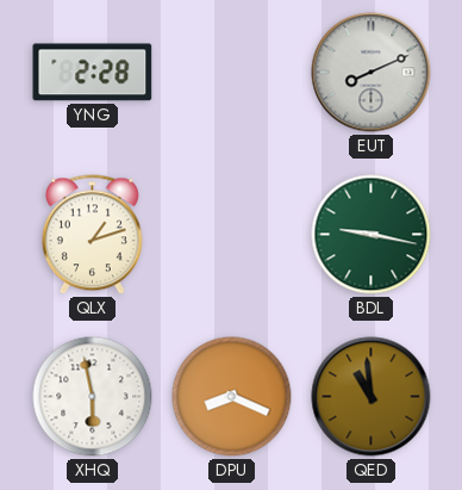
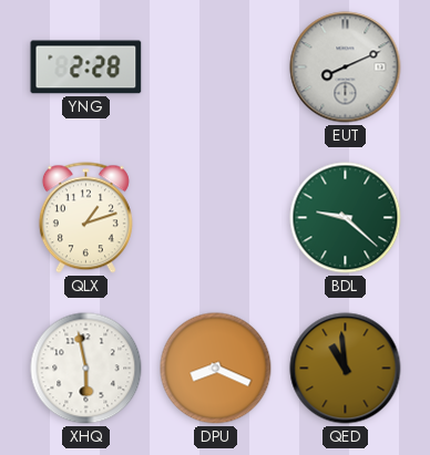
BDL: 9:17 -> 9:22
